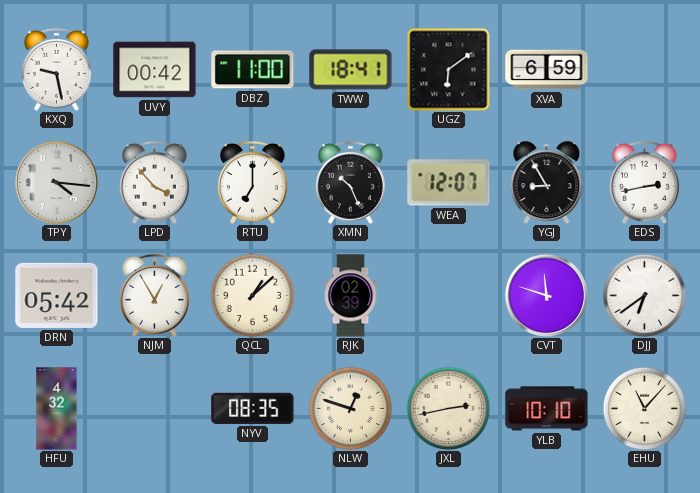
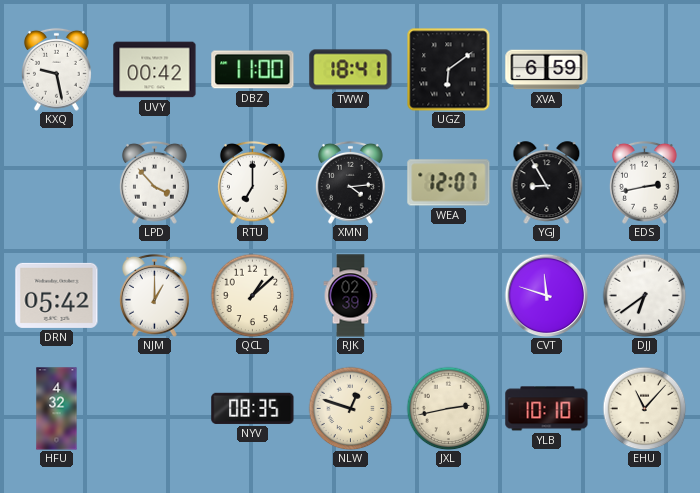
TPY: 4:16 -> none
XMN: 10:26 -> 4:14
NJM: 12:55 -> 1:00
